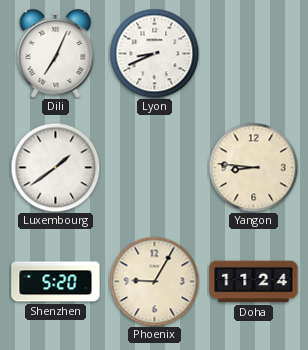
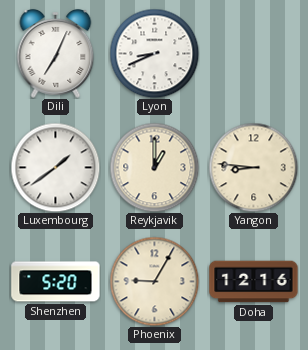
Reykjavik: none -> 1:00
Doha: 11:24 -> 12:16
